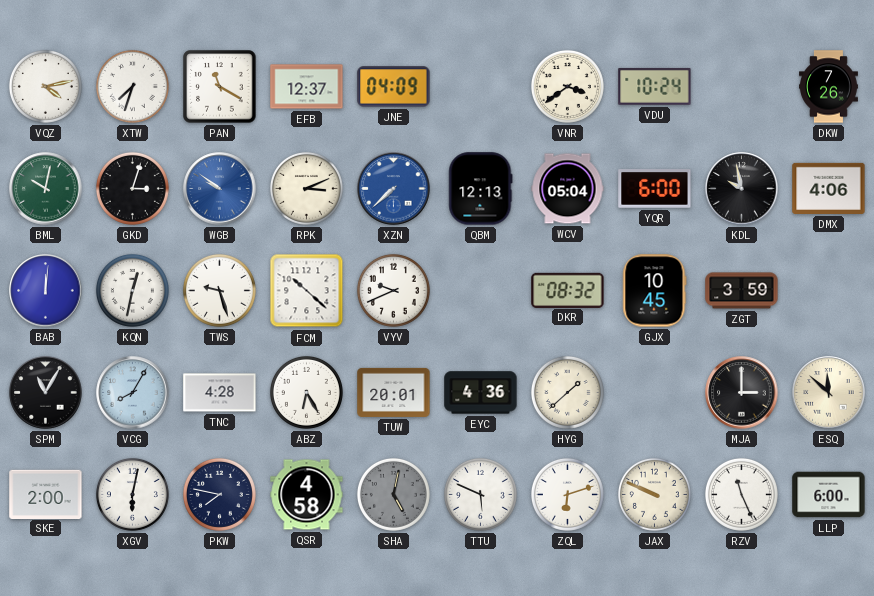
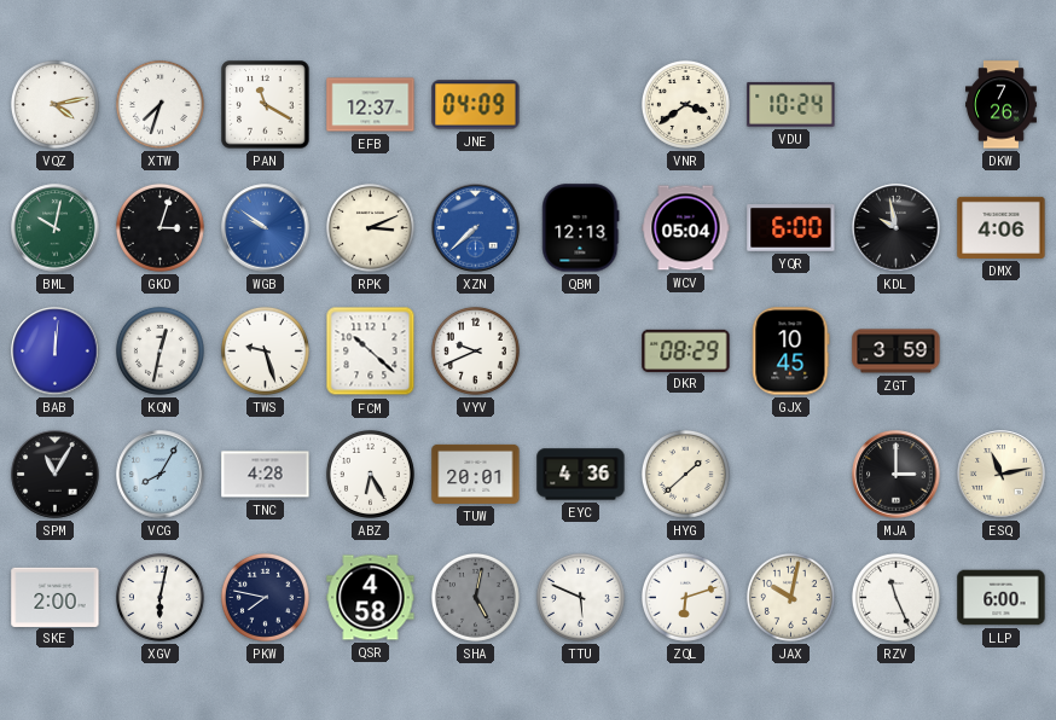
DKR: 08:32 -> 08:29
ESQ: 11:52 -> 11:13
JAX: 9:49 -> 10:02
